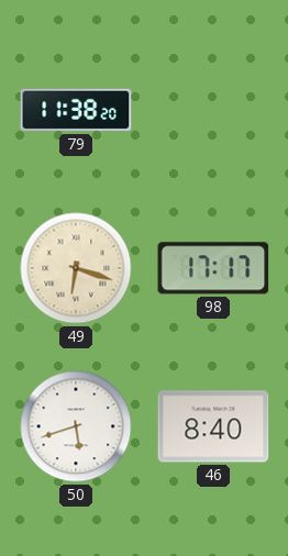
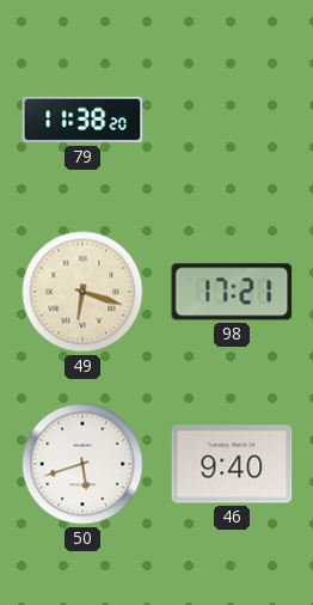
98: 17:17 -> 17:21
46: 8:40 -> 9:40
